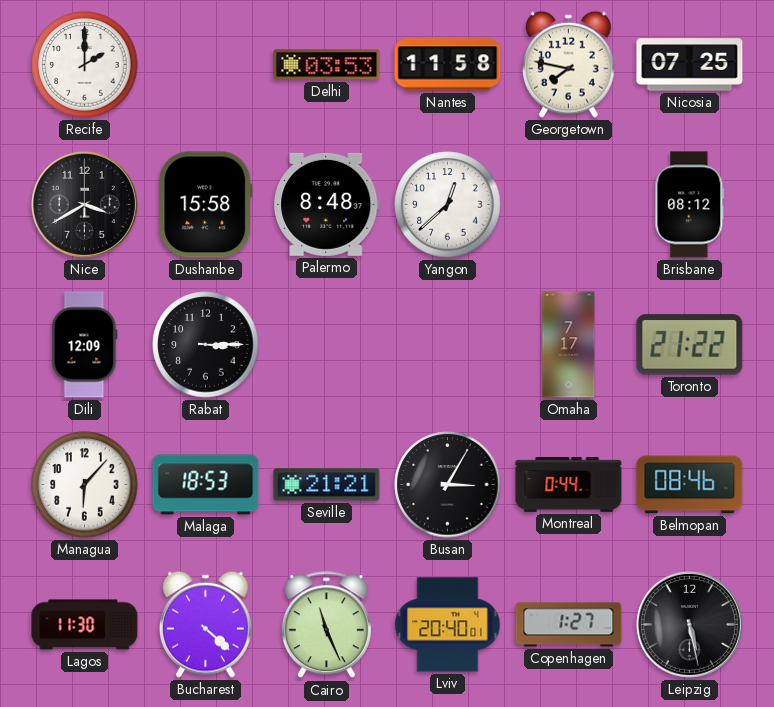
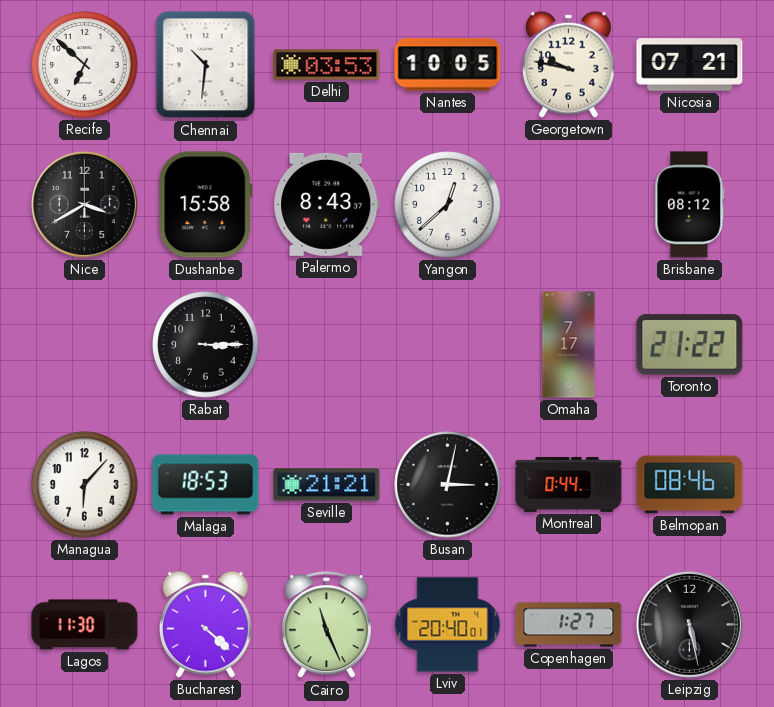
Recife: 2:00 -> 6:52
Chennai: none -> 10:31
Nantes: 11:58 -> 10:05
Georgetown: 7:47 -> 9:47
Nicosia: 07:25 -> 07:21
Palermo: 8:48 -> 8:43
Dili: 12:09 -> none
Busan: 3:05 -> 3:02
